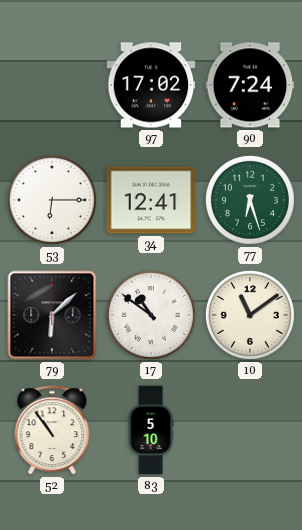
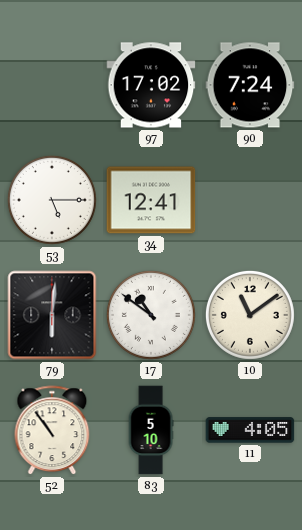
53: 6:15 -> 5:15
77: 6:27 -> none
79: 6:08 -> 6:01
11: none -> 4:05
